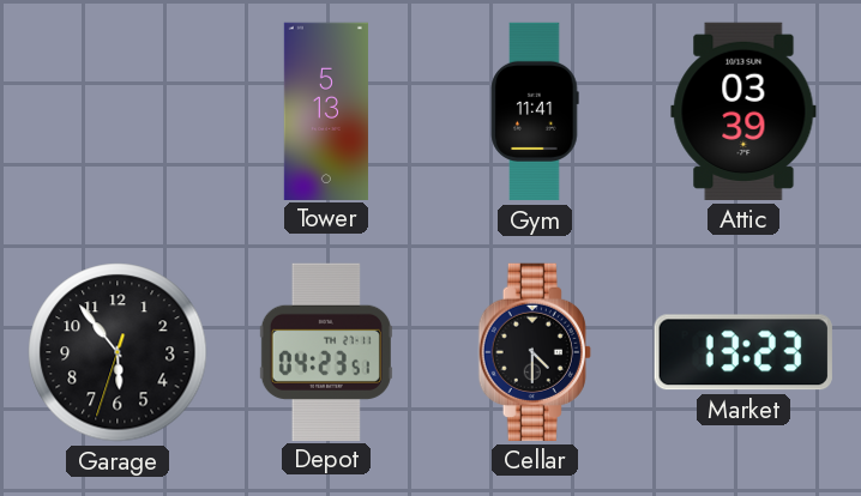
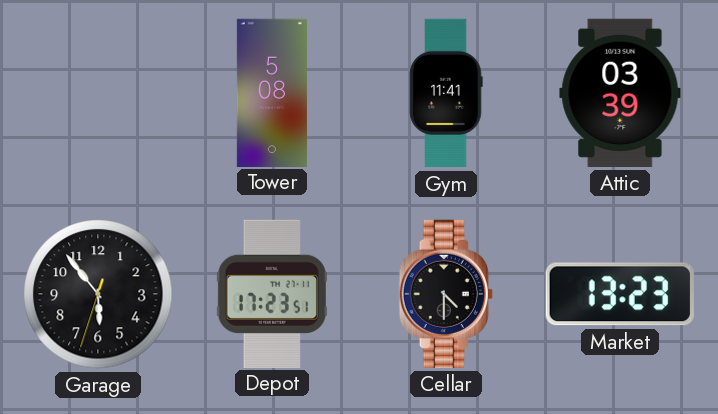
Tower: 5:13 -> 5:08
Depot: 04:23 -> 17:23
